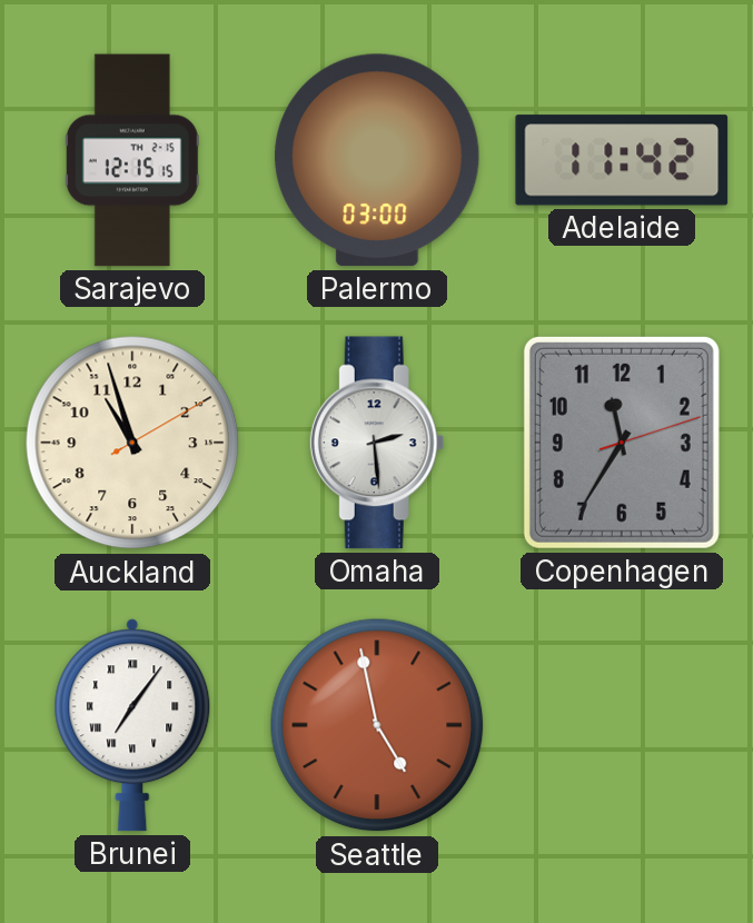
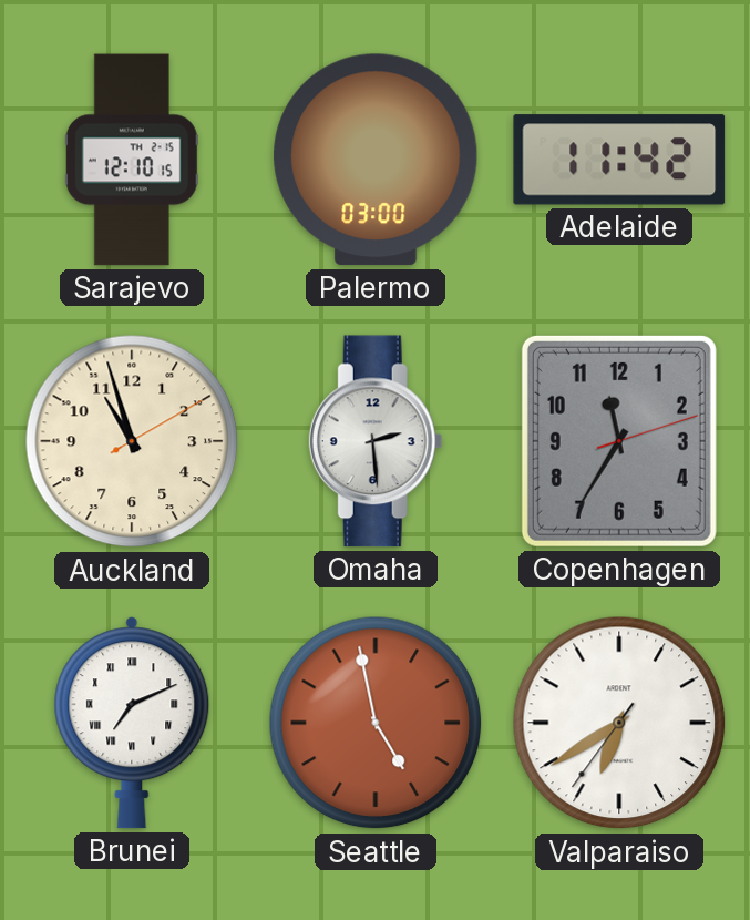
Sarajevo: 12:15 -> 12:10
Brunei: 7:06 -> 7:11
Valparaiso: none -> 6:39
